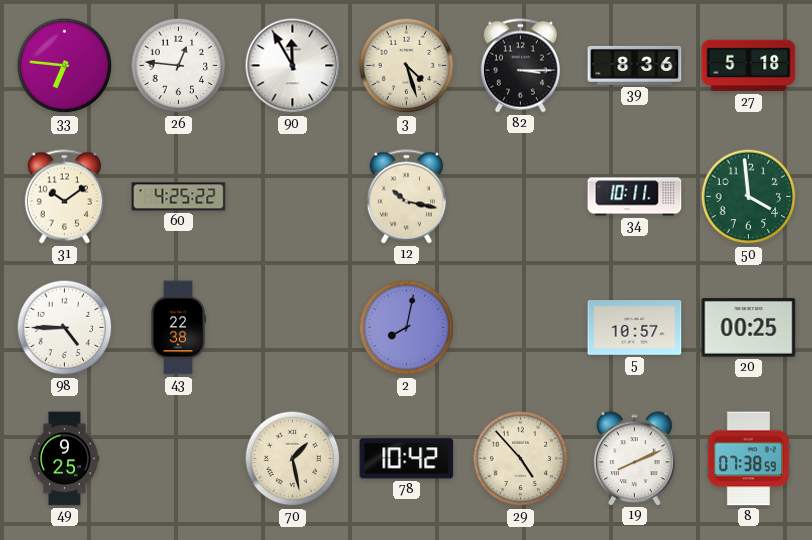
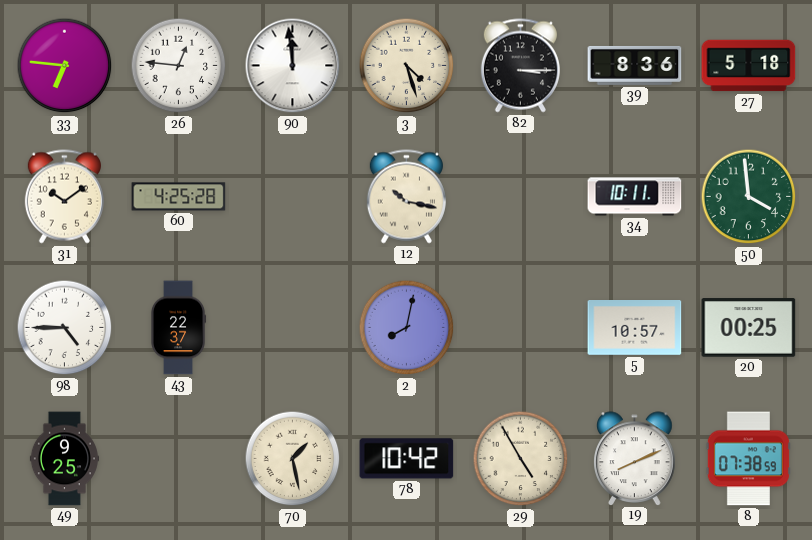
90: 11:55 -> 11:59
60: 4:25:22 -> 4:25:28
43: 22:38 -> 22:37
29: 4:53 -> 4:55
